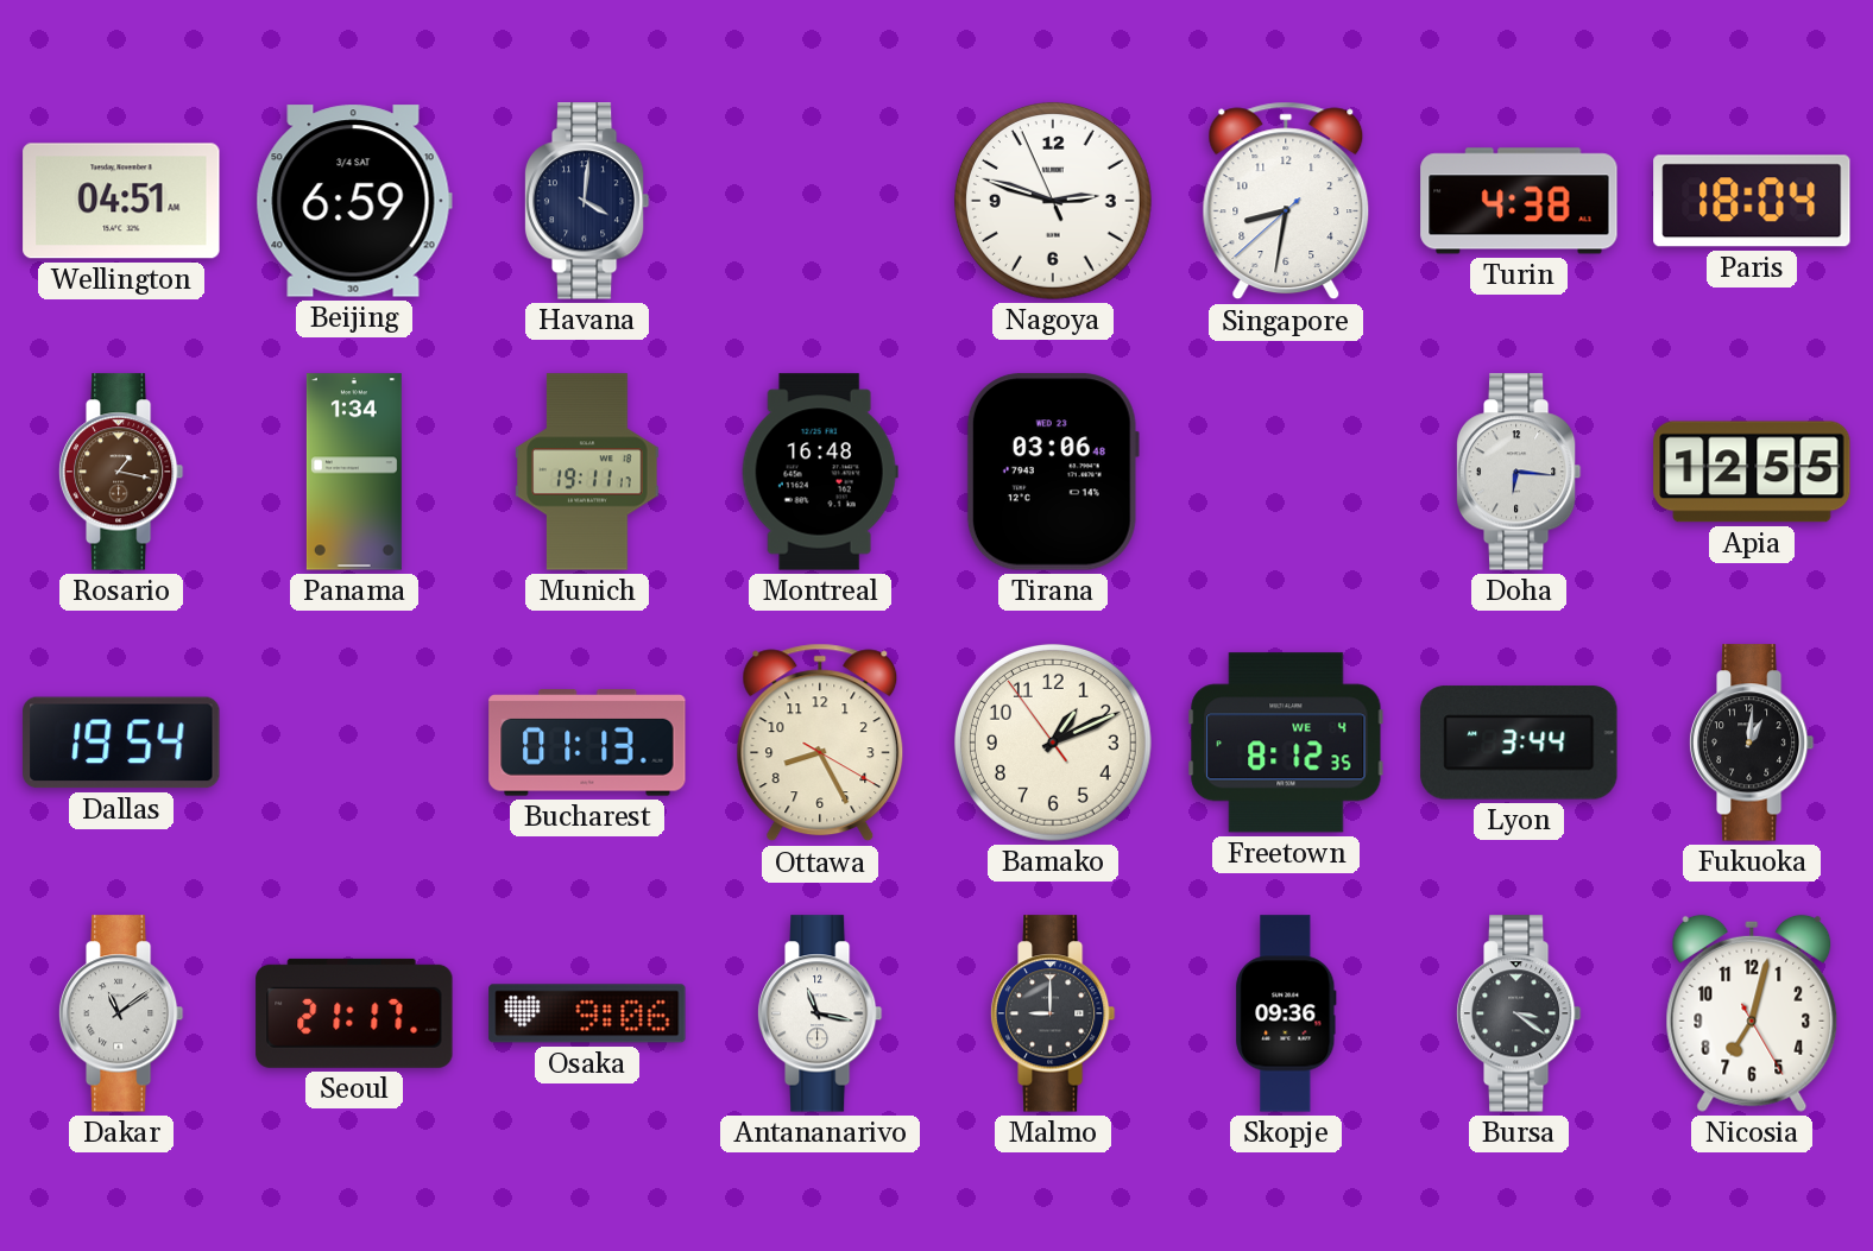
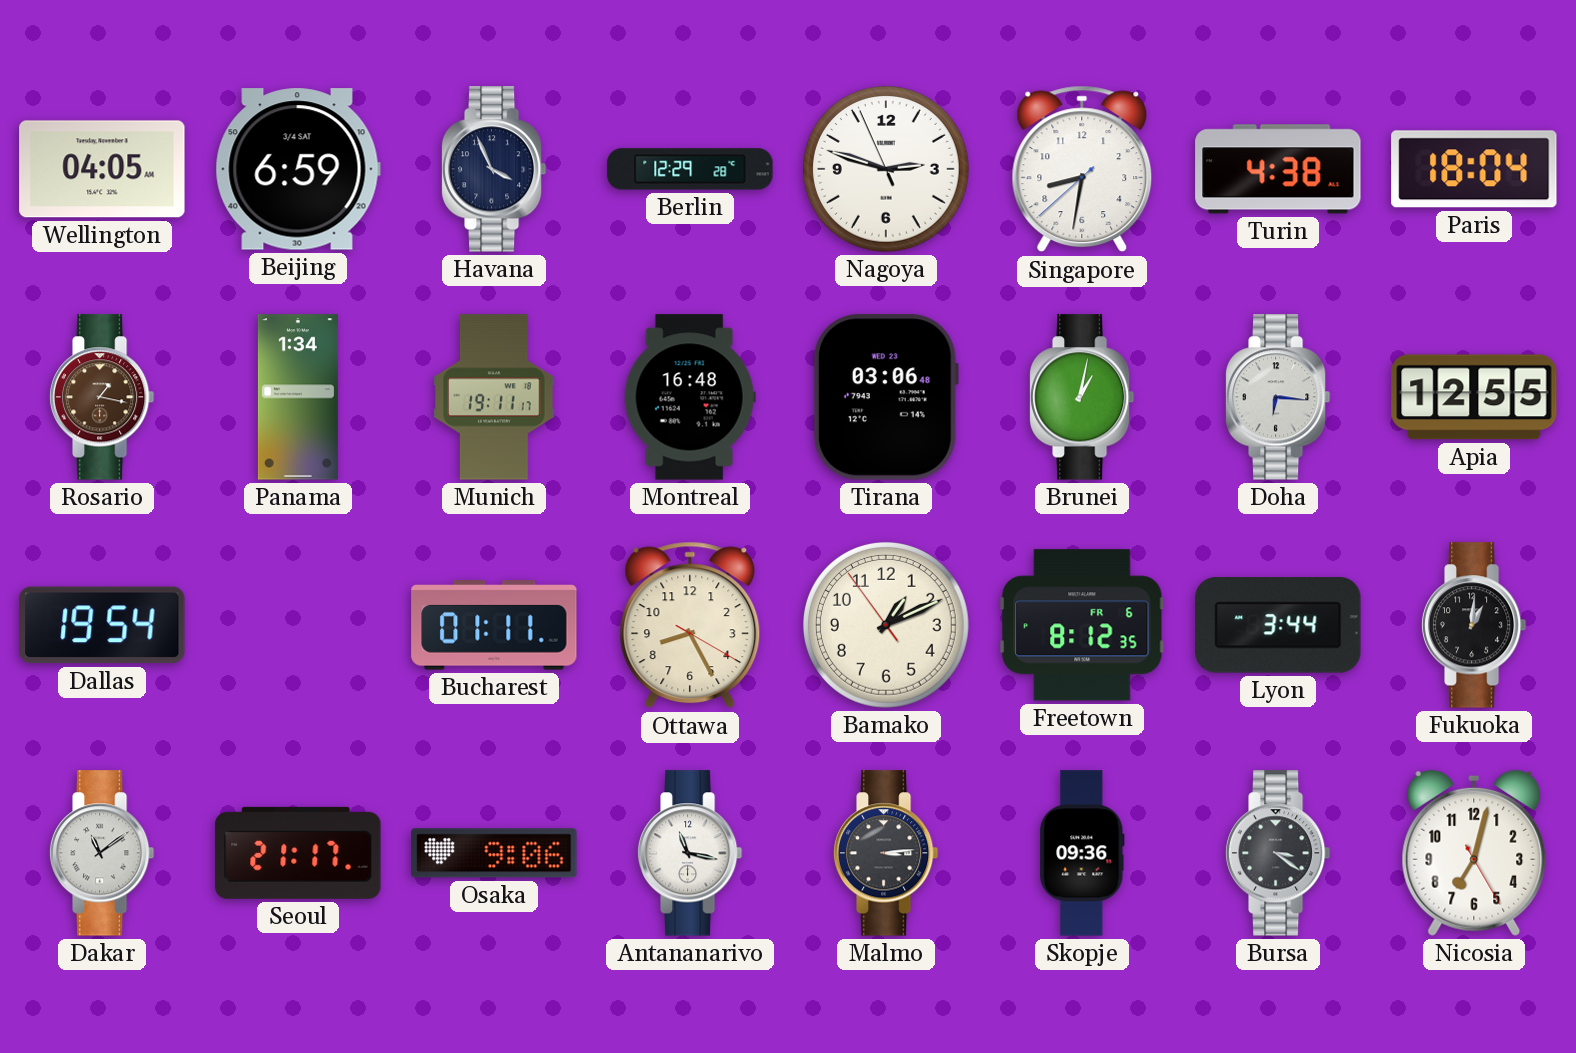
Wellington: 04:51 -> 04:05
Havana: 4:01 -> 3:56
Berlin: none -> 12:29
Brunei: none -> 1:02
Bucharest: 01:13 -> 01:11
Freetown date: WE 4 -> FR 6
Malmo: 9:00 -> 3:14
